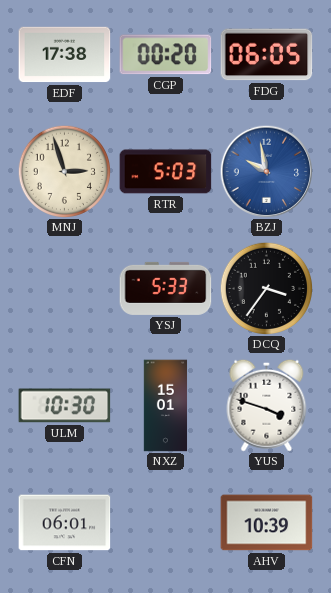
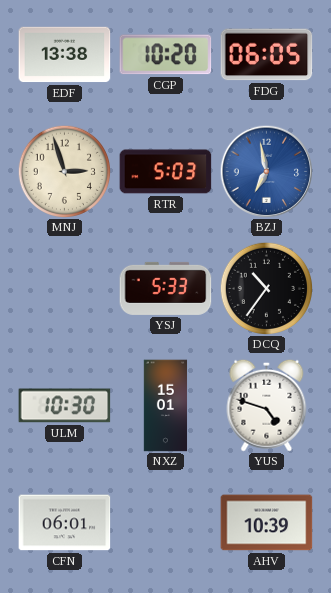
EDF: 17:38 -> 13:38
CGP: 00:20 -> 10:20
BZJ: 9:58 -> 6:58
DCQ: 3:36 -> 10:36
YUS: 3:48 -> 4:48
